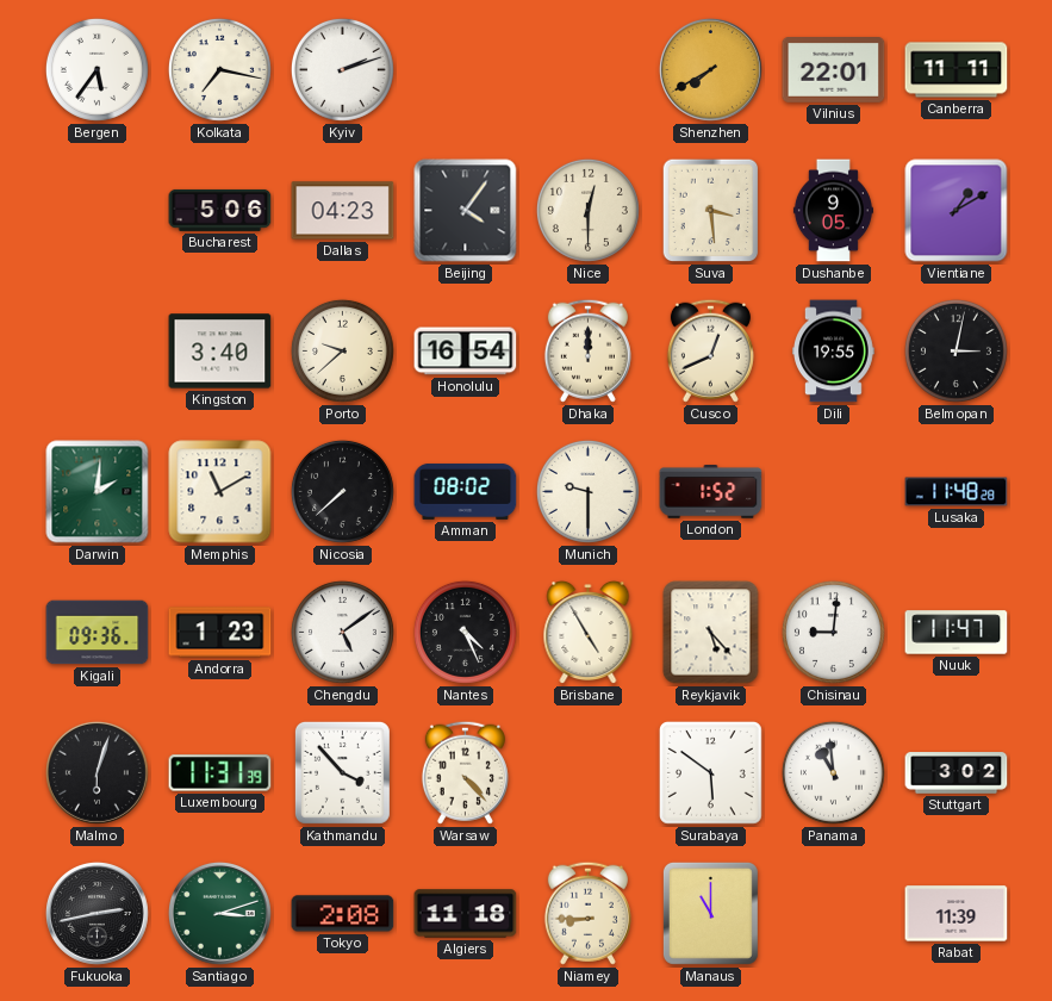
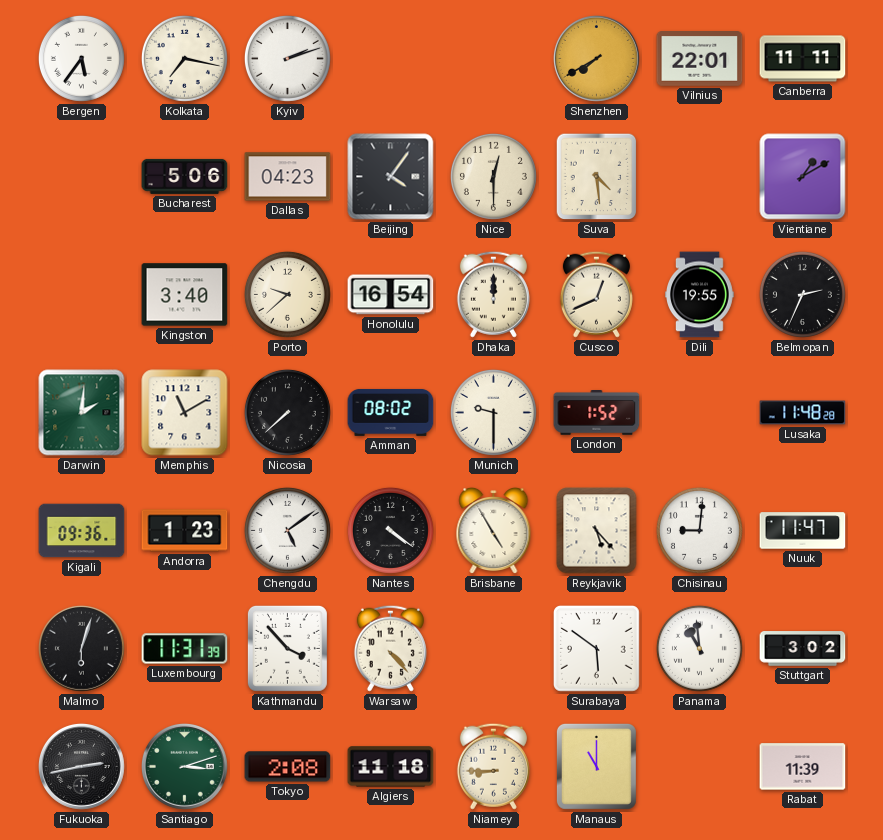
Suva: 3:29 -> 4:29
Dushanbe: 9:05 -> none
Belmopan: 3:02 -> 2:34
Nantes: 4:26 -> 4:21
